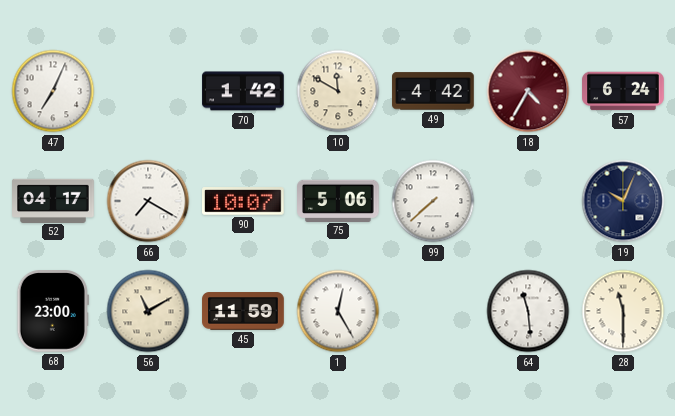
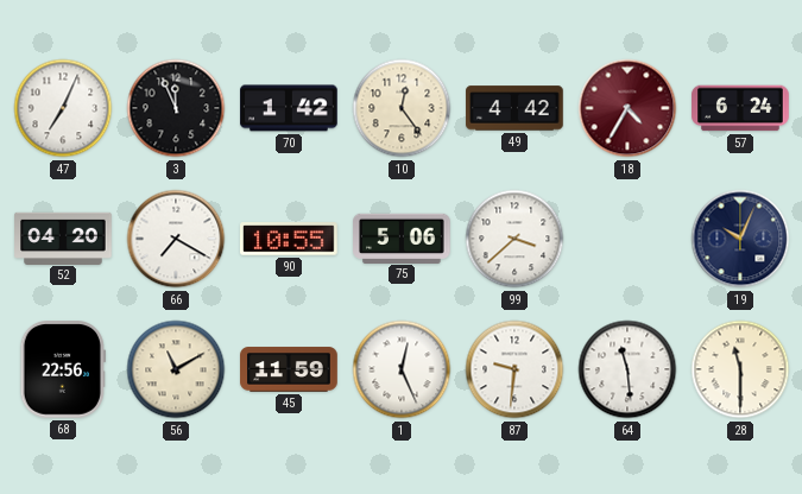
3: none -> 11:56
10: 11:50 -> 12:24
52: 04:17 -> 04:20
90: 10:07 -> 10:55
99: 7:38 -> 3:38
68: 23:00 -> 22:56
1: 12:25 -> 12:26
87: none -> 9:31
